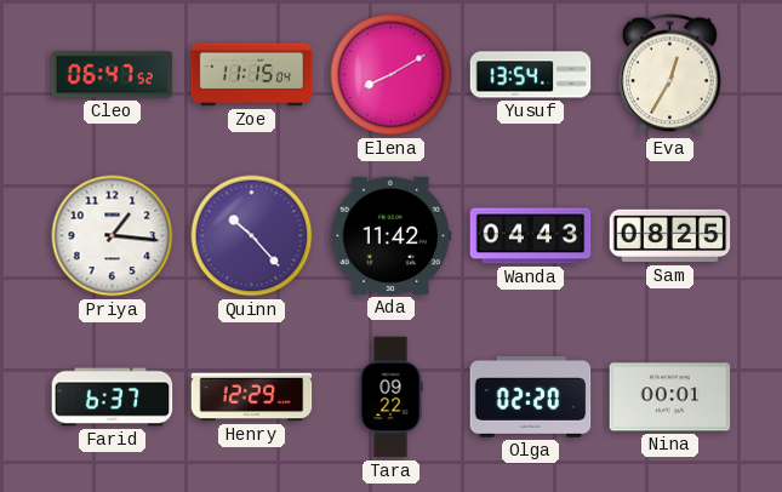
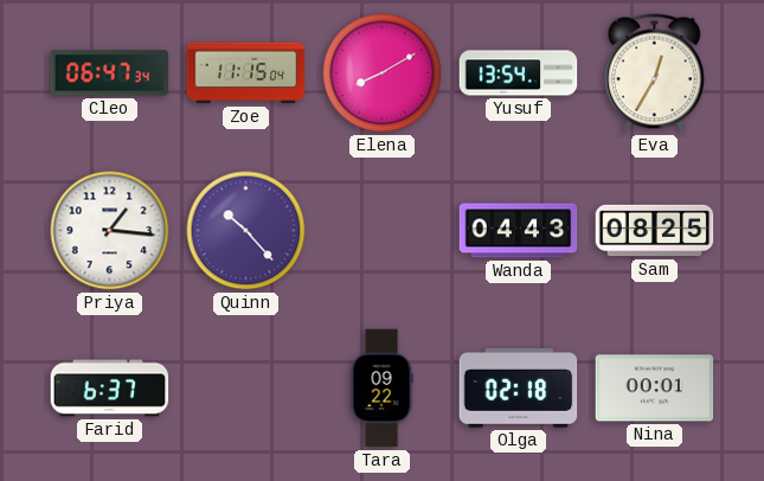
Cleo: 06:47:52 -> 06:47:34
Ada: 11:42 -> none
Henry: 12:29 -> none
Olga: 02:20 -> 02:18
